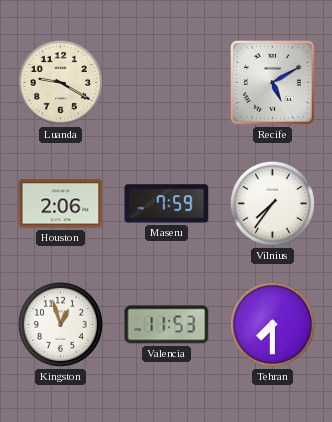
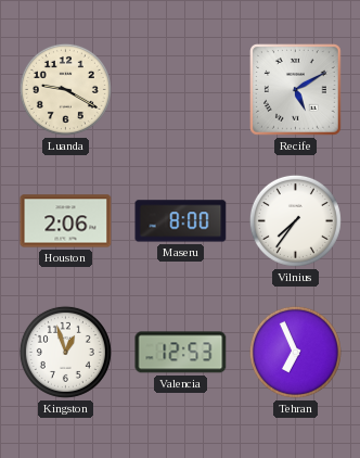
Maseru: 7:59 -> 8:00
Valencia: 11:53 -> 12:53
Tehran: 7:30 -> 6:56
